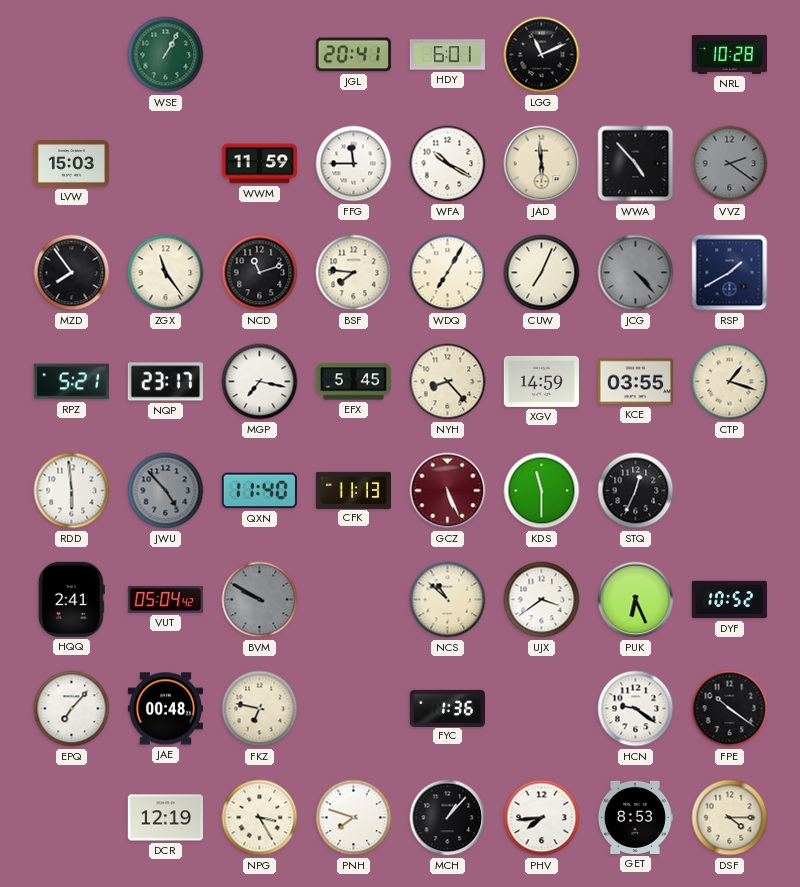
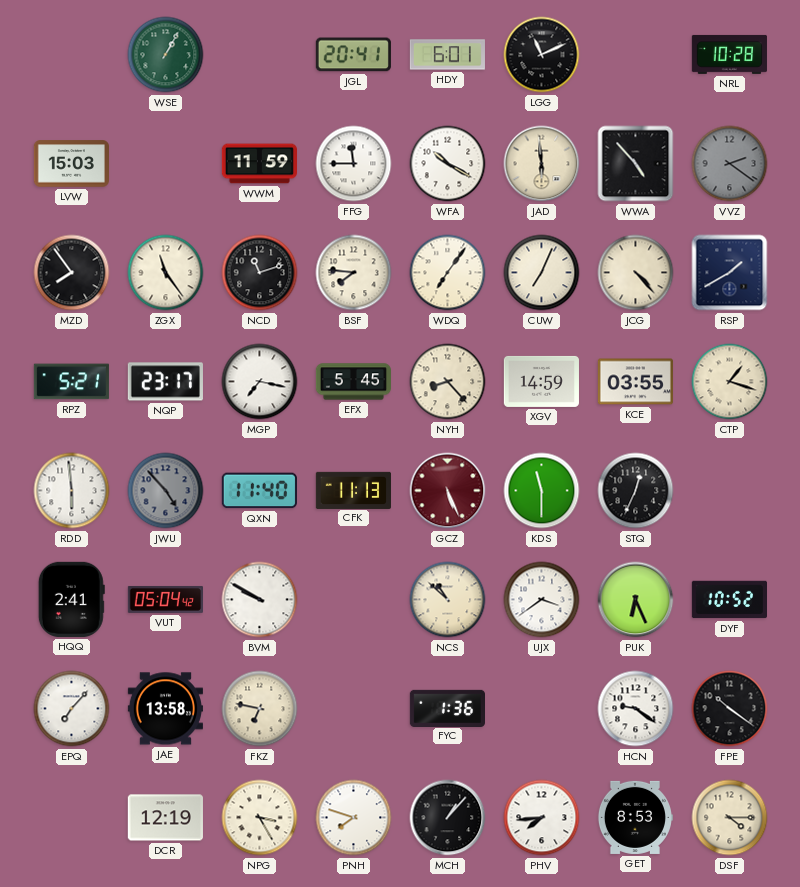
WDQ: 7:05 -> 7:06
JCG dial: grey -> cream
BVM dial: grey -> white
JAE: 00:48 -> 13:58
